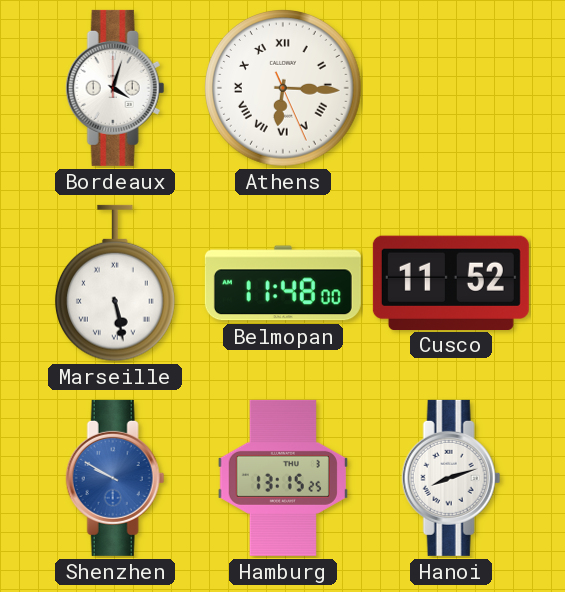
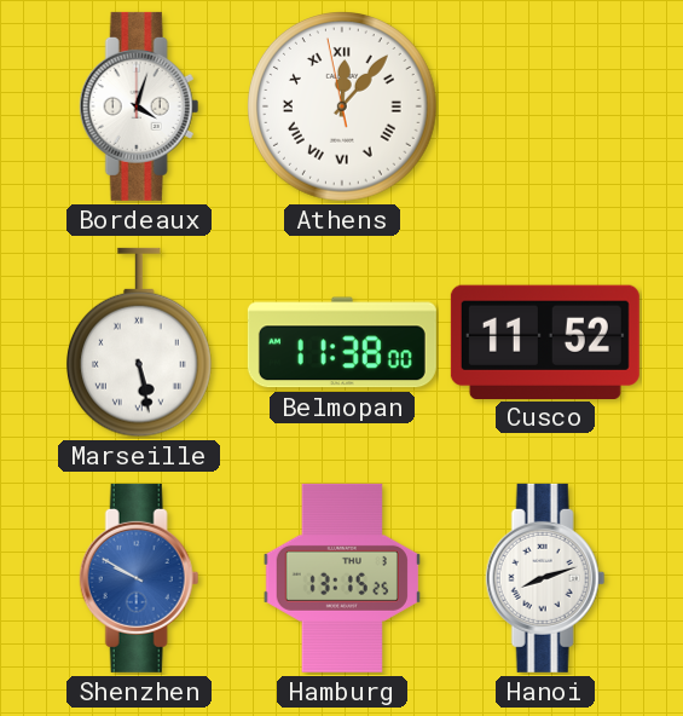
Athens: 6:15 -> 12:06
Belmopan: 11:48 -> 11:38
